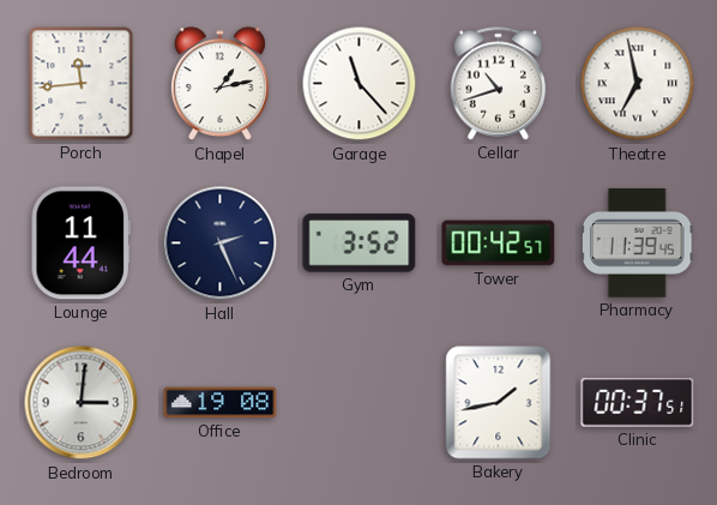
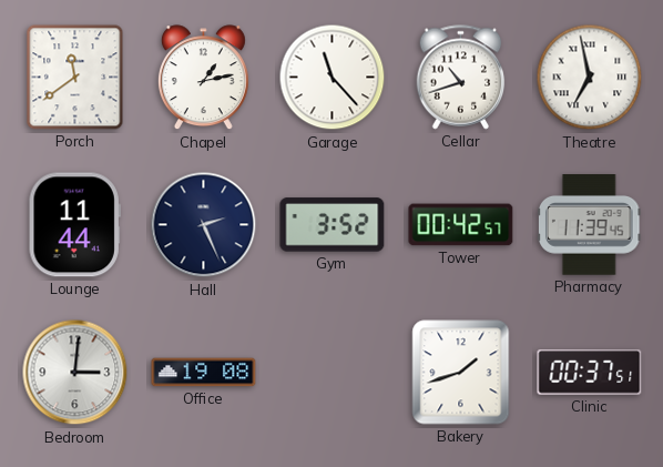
Porch: 11:44 -> 11:39
Bakery: 1:43 -> 1:42
